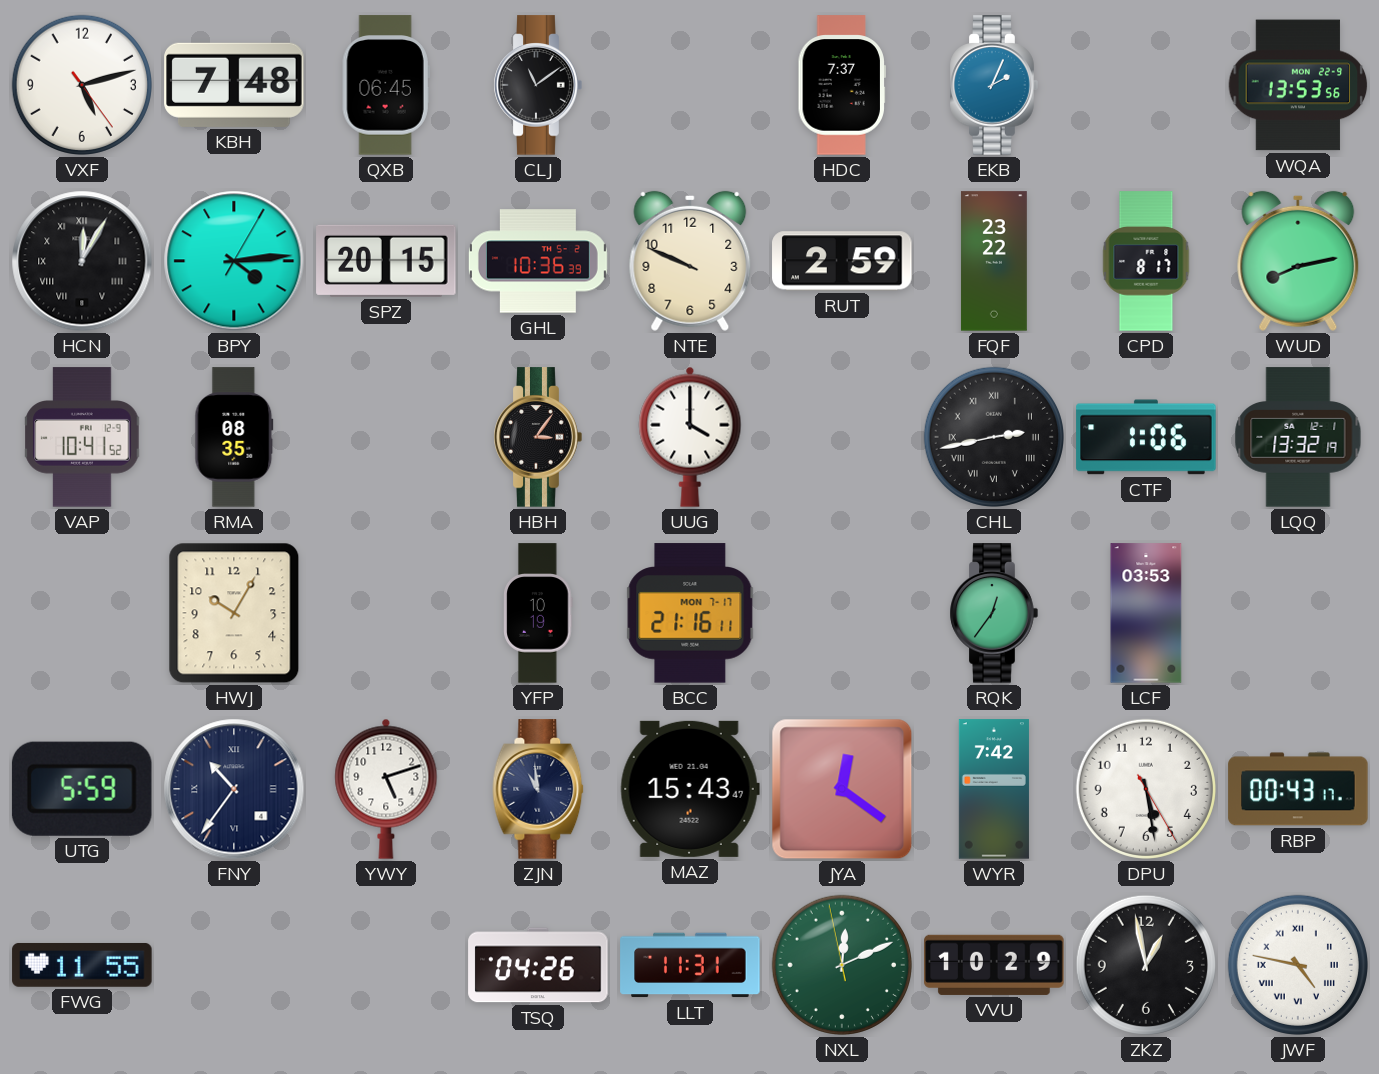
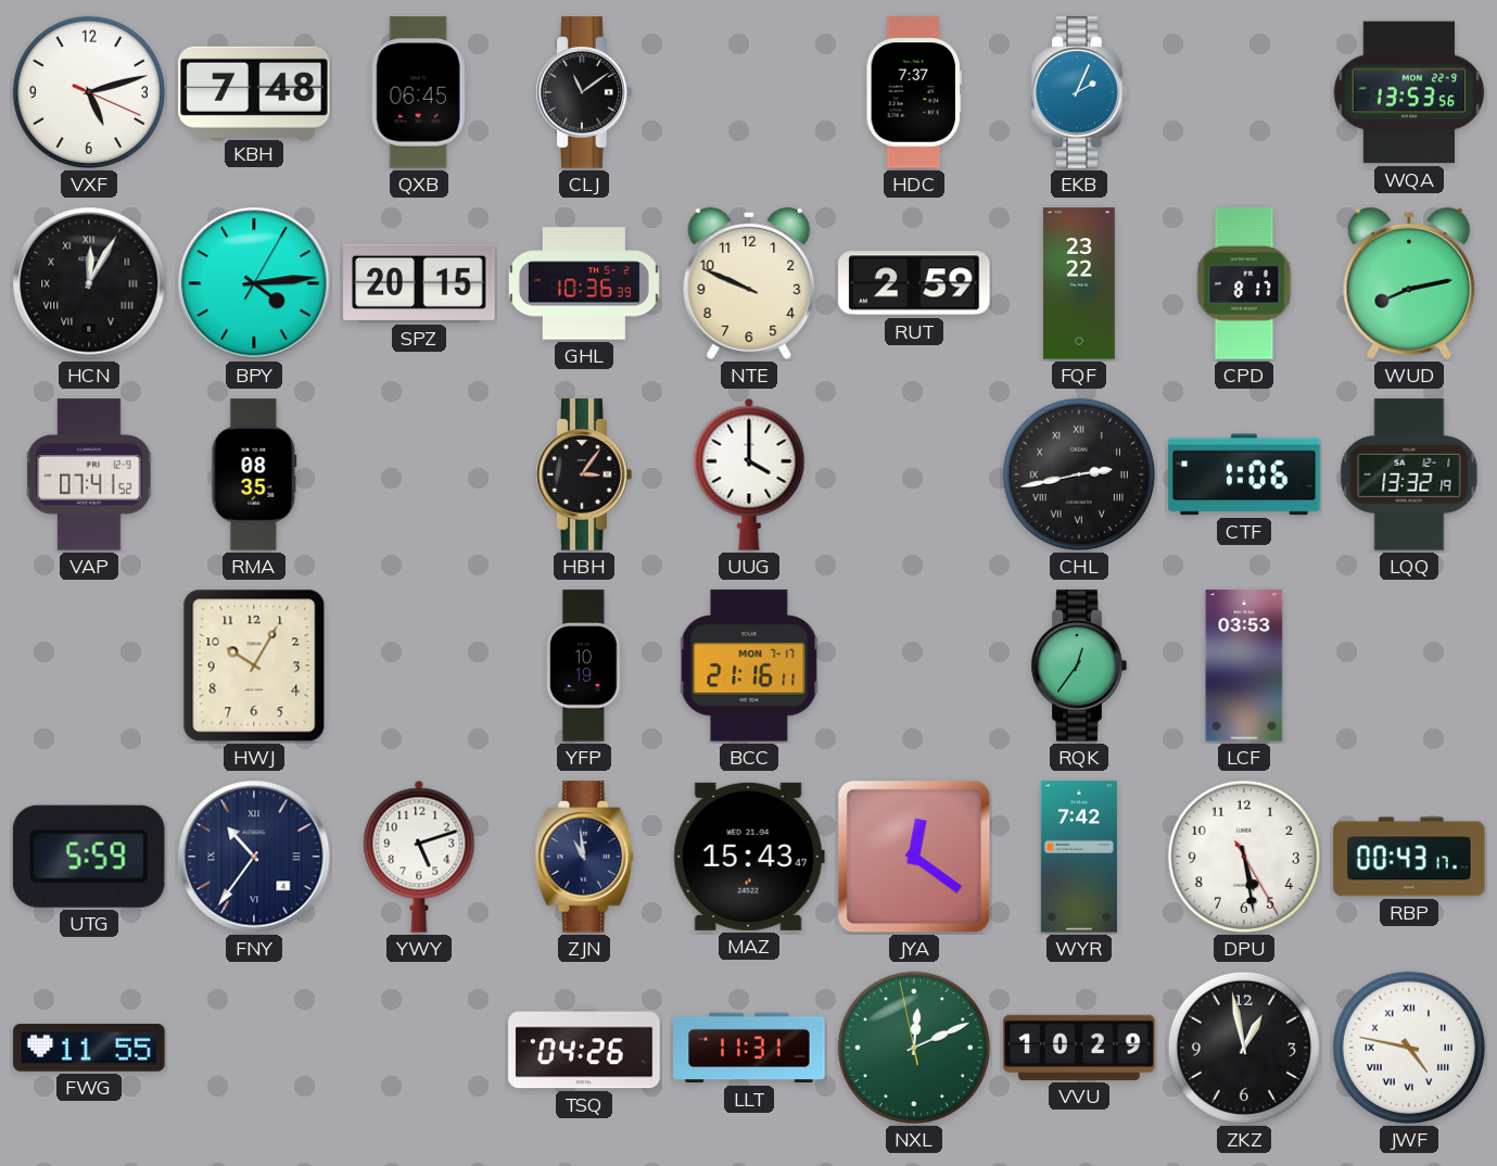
VXF: 5:12:24 -> 5:12:19
VAP: 10:41 -> 07:41
